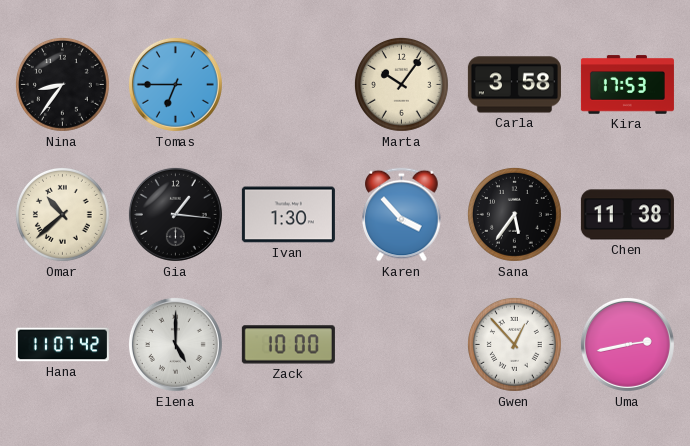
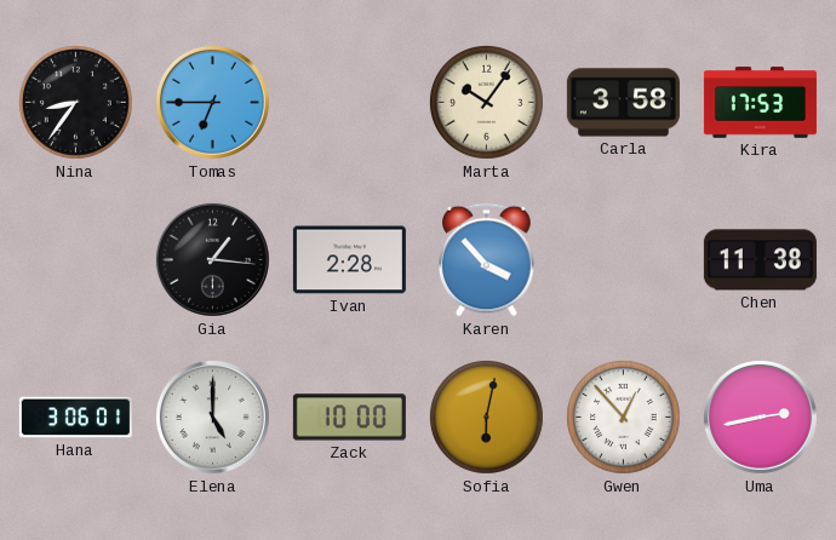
Omar: 10:38 -> none
Ivan: 1:30 -> 2:28
Sana: 5:36 -> none
Hana: 11:07 -> 3:06
Sofia: none -> 6:02
